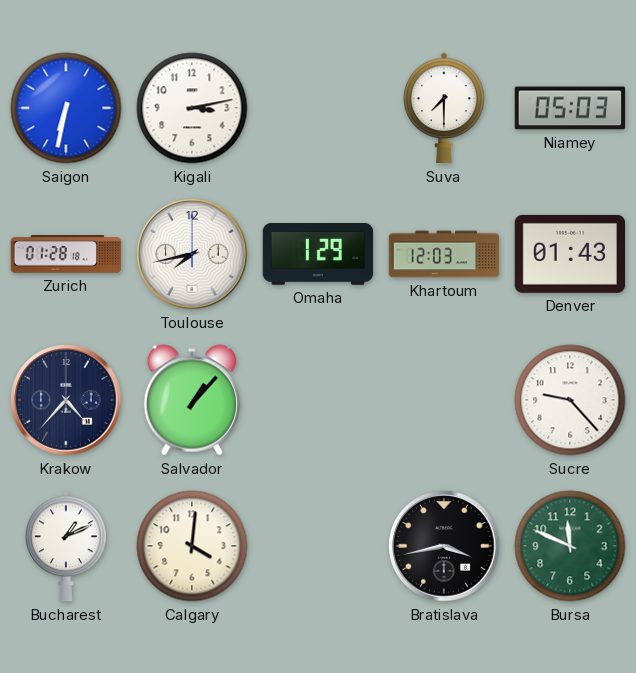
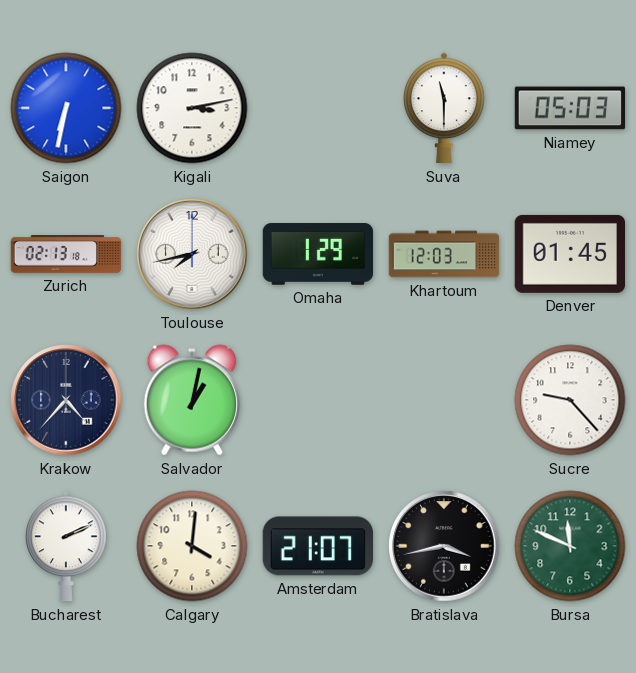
Suva: 7:30 -> 11:30
Zurich: 01:28 -> 02:13
Denver: 01:43 -> 01:45
Salvador: 1:07 -> 1:02
Bucharest: 1:11 -> 2:11
Amsterdam: none -> 21:07
